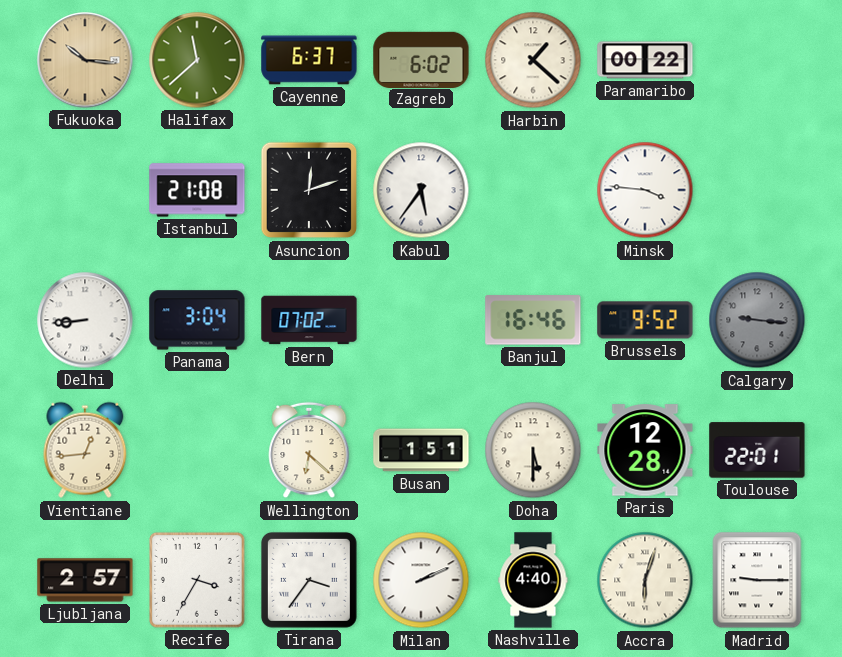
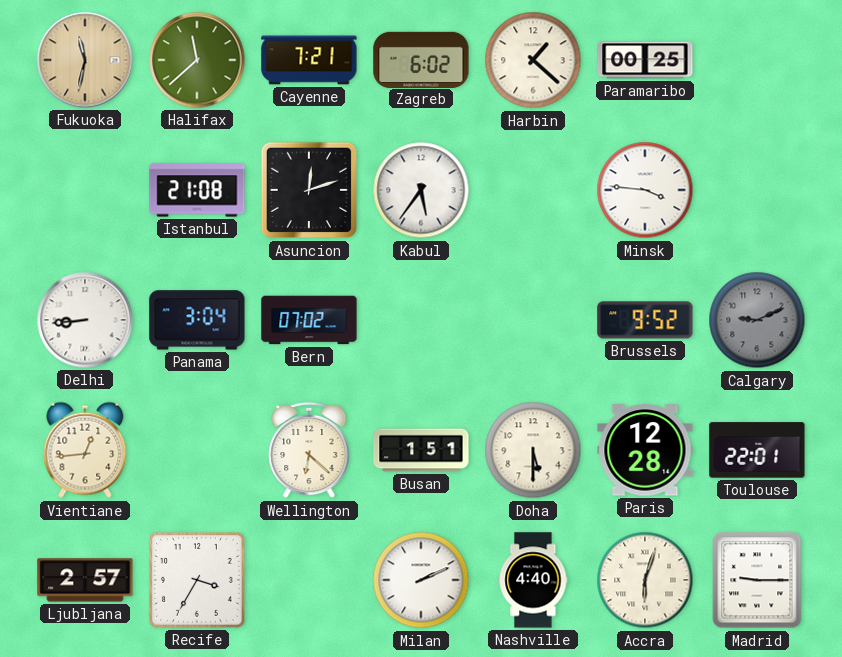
Fukuoka: 10:16 -> 11:32
Cayenne: 6:37 -> 7:21
Paramaribo: 00:22 -> 00:25
Banjul: 16:46 -> none
Calgary: 9:16 -> 9:11
Tirana: 3:36 -> none
